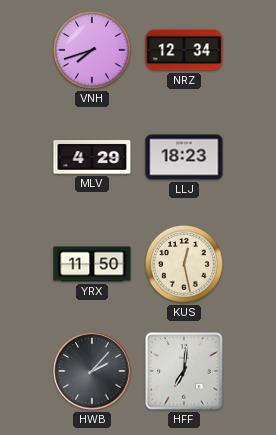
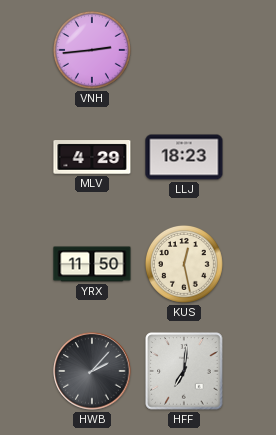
VNH: 7:42 -> 2:44
NRZ: 12:34 -> none
